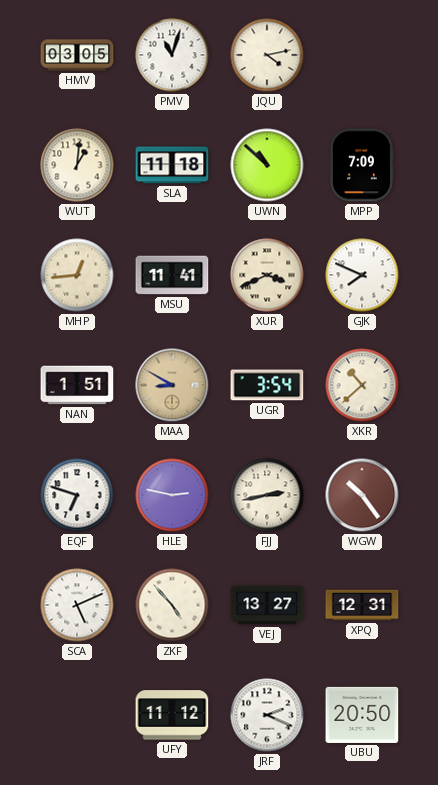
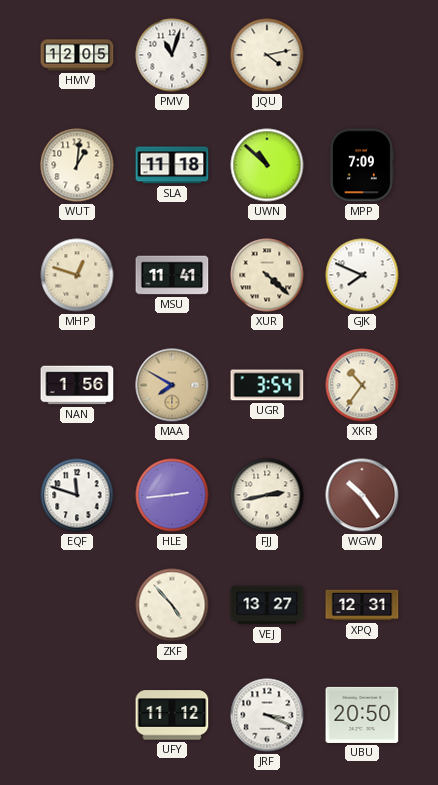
HMV: 03:05 -> 12:05
MHP: 12:44 -> 12:48
XUR: 3:41 -> 4:22
NAN: 1:51 -> 1:56
MAA: 8:50 -> 7:50
XKR: 10:38 -> 10:36
EQF: 6:48 -> 11:48
HLE: 2:47 -> 2:44
SCA: 5:11 -> none
JRF: 2:19 -> 3:19
